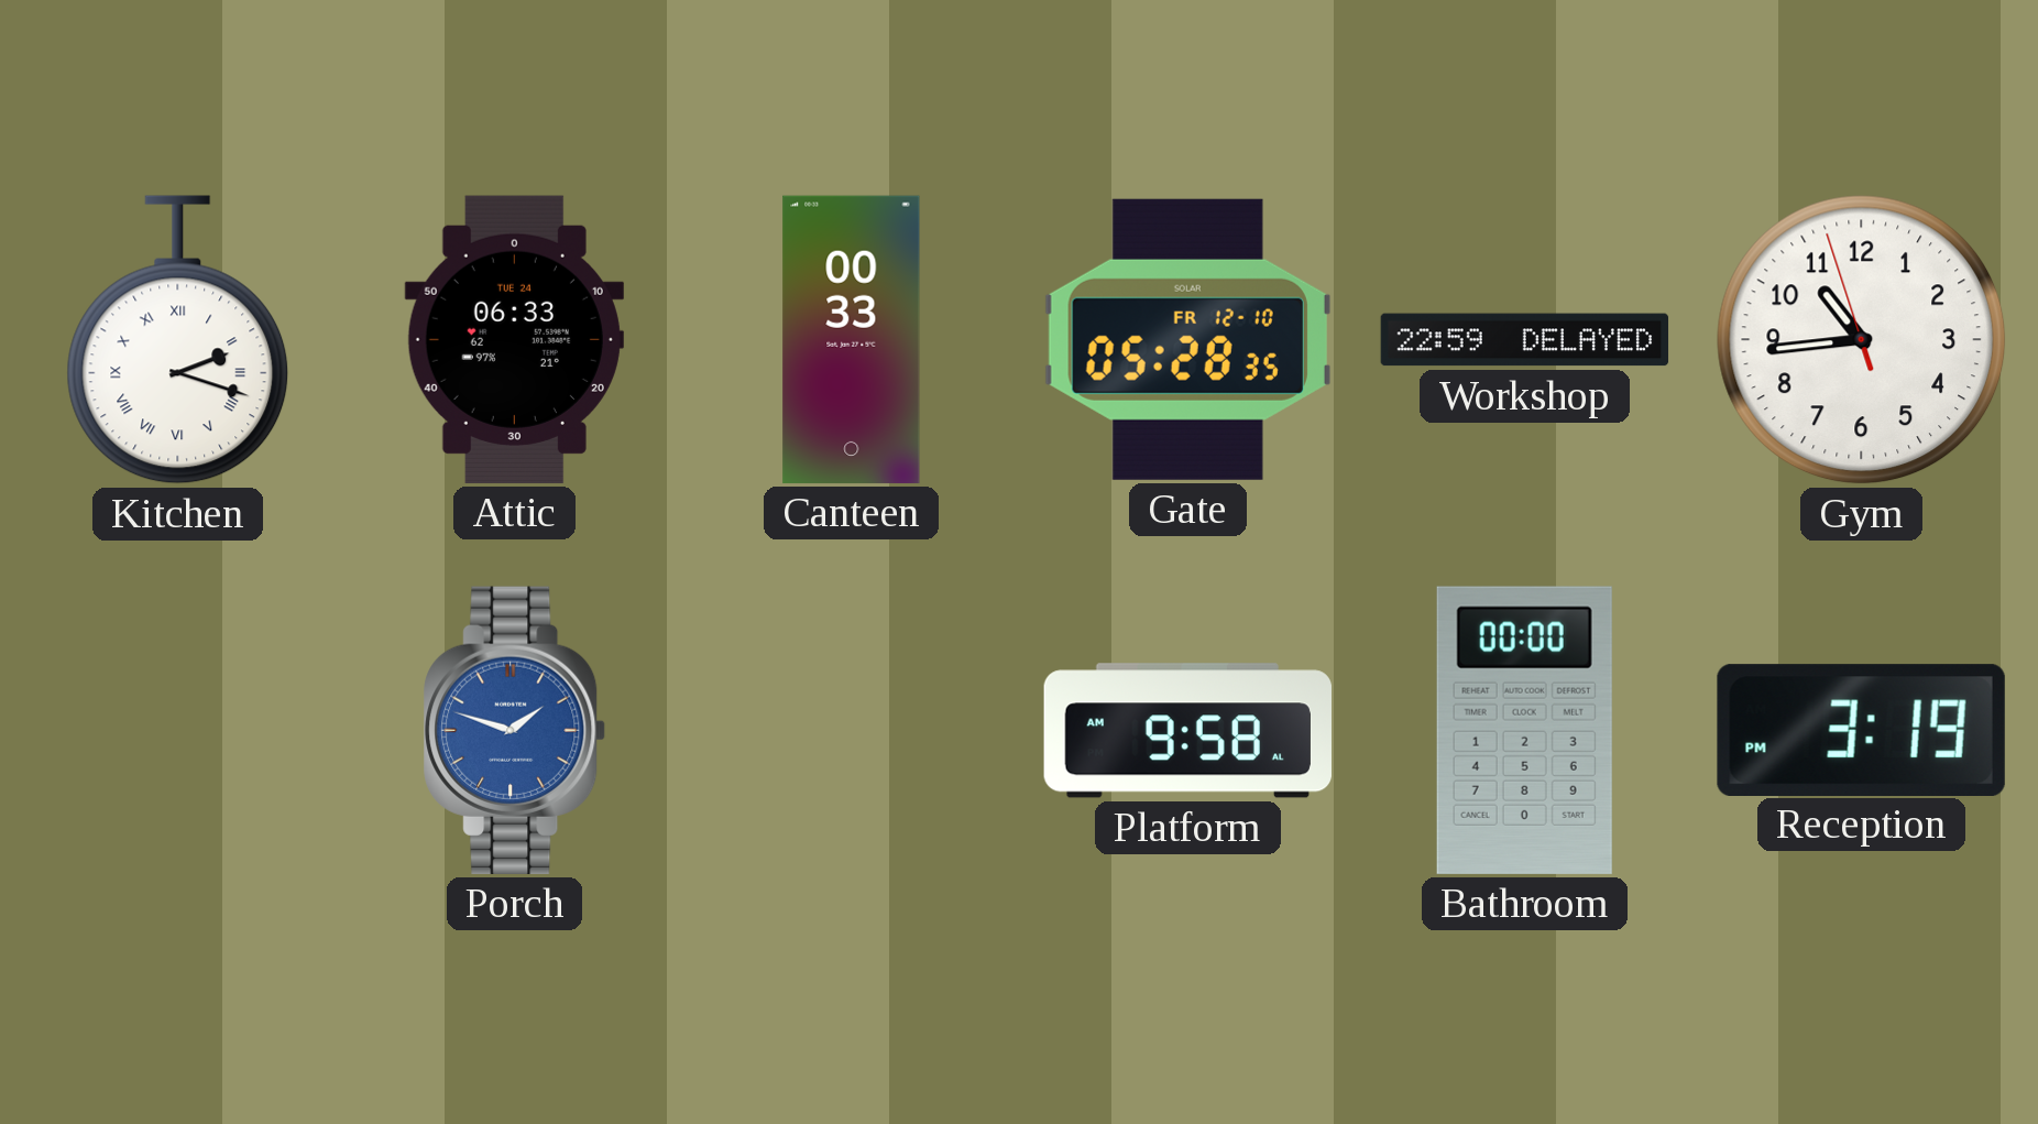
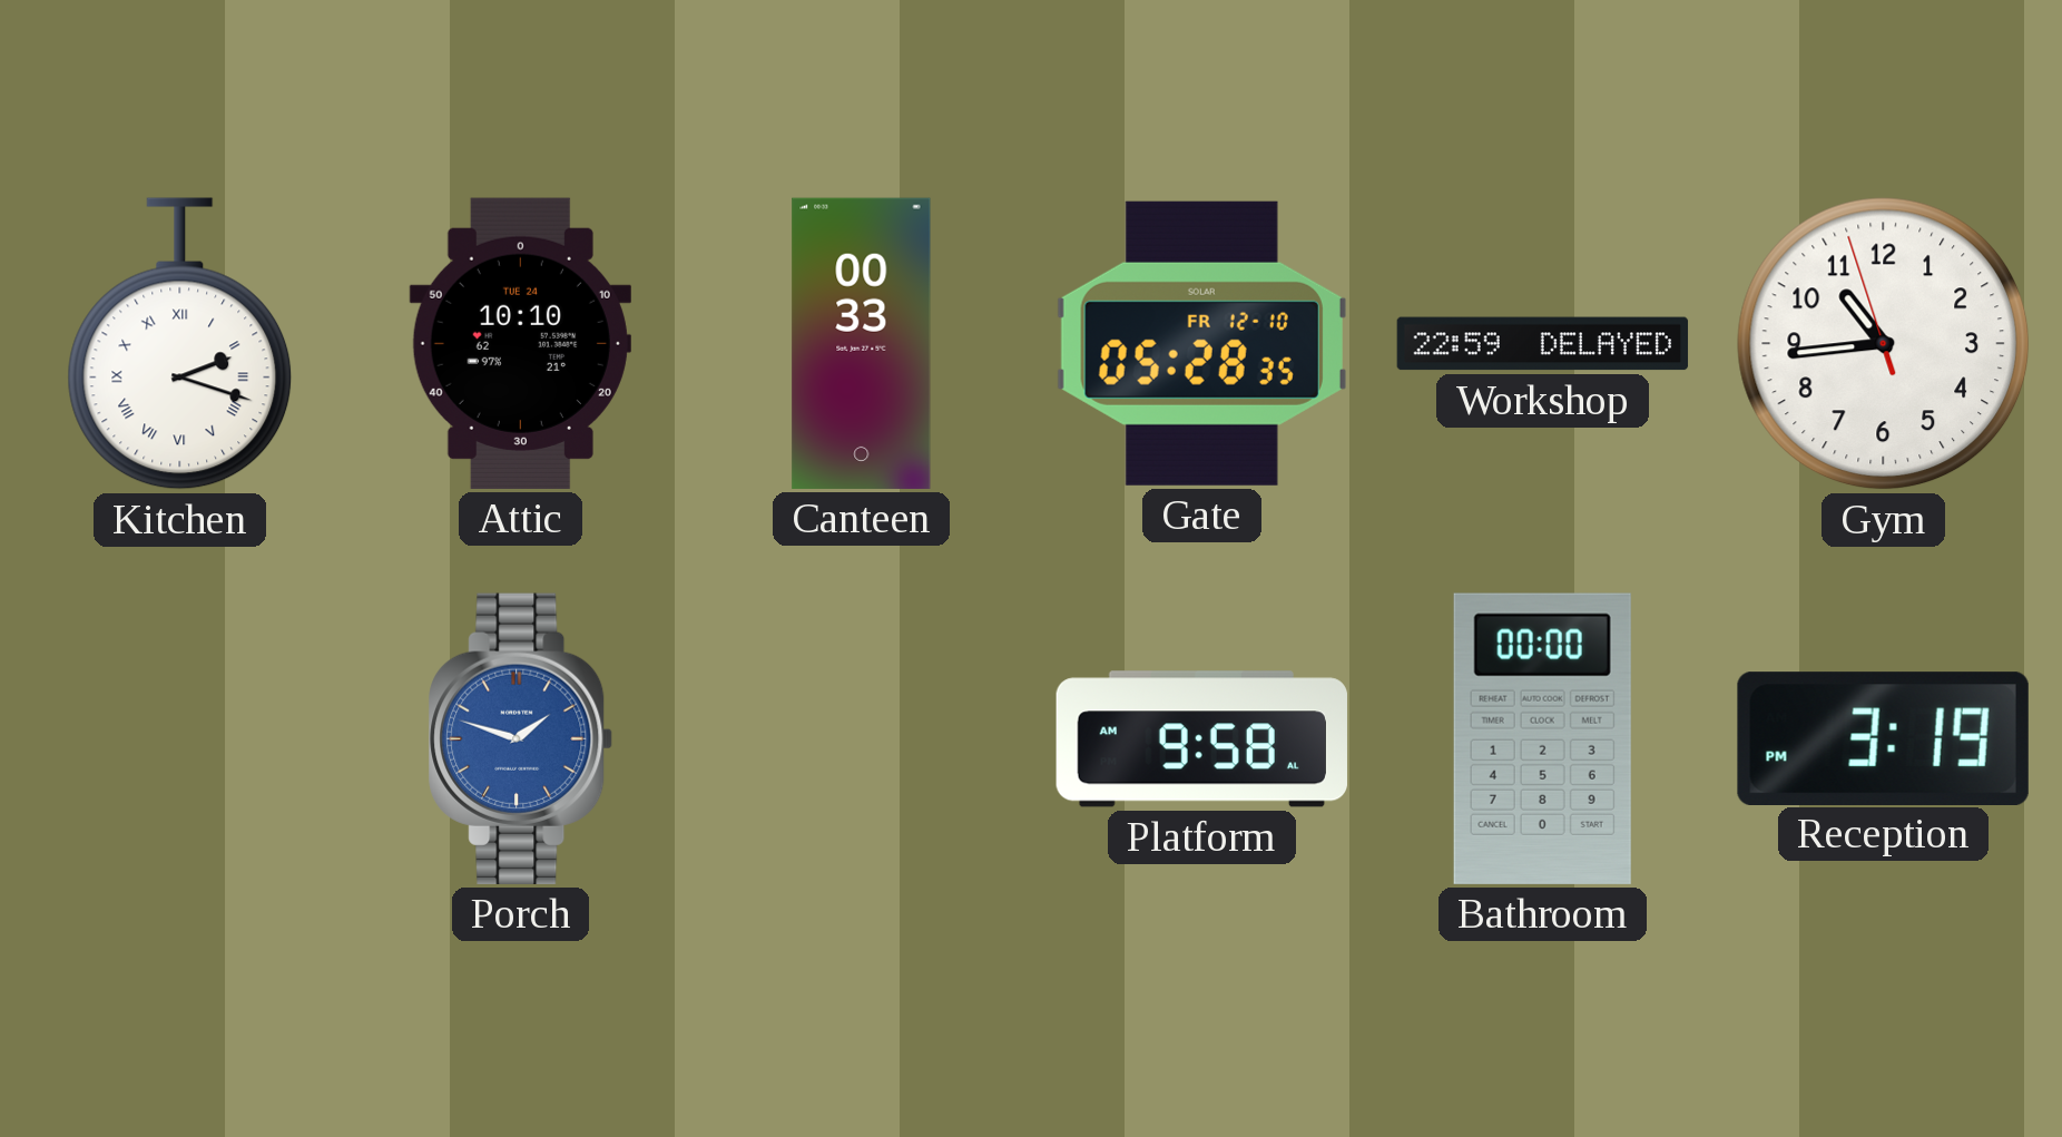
Attic: 06:33 -> 10:10
